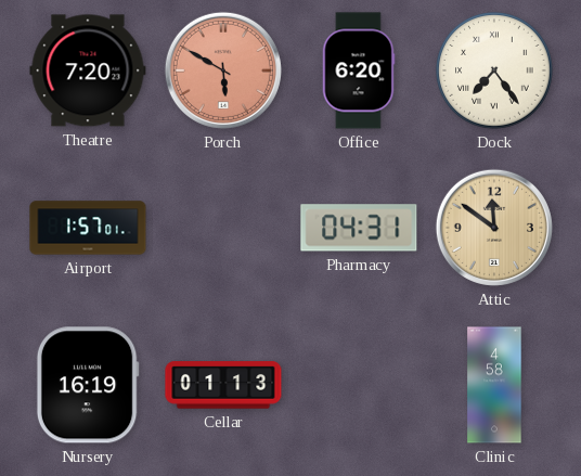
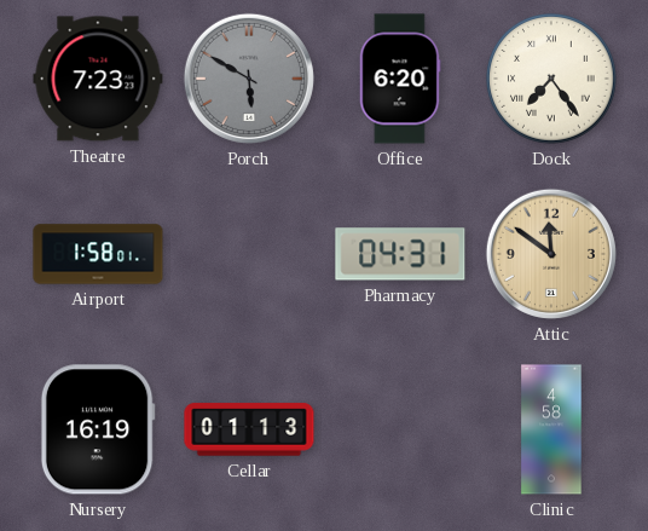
Theatre: 7:20 -> 7:23
Porch dial: salmon -> grey
Airport: 1:57 -> 1:58
